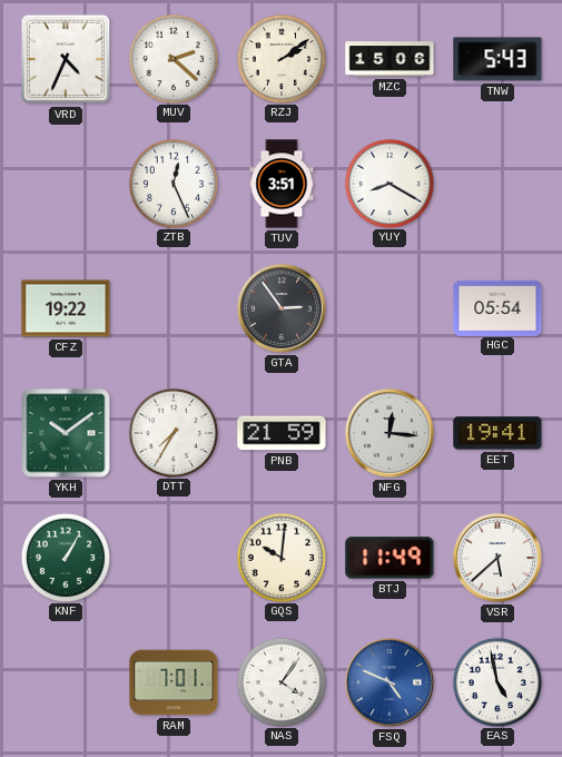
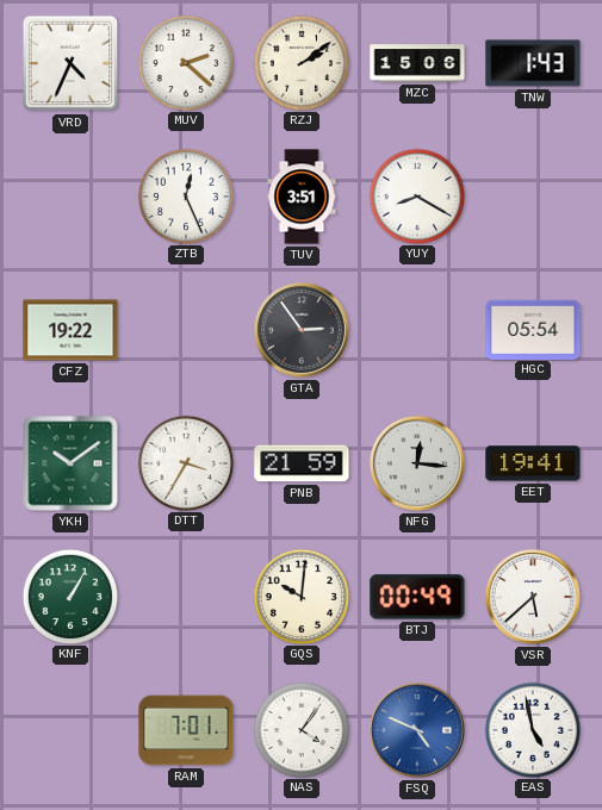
TNW: 5:43 -> 1:43
DTT: 7:35 -> 3:35
BTJ: 11:49 -> 00:49
